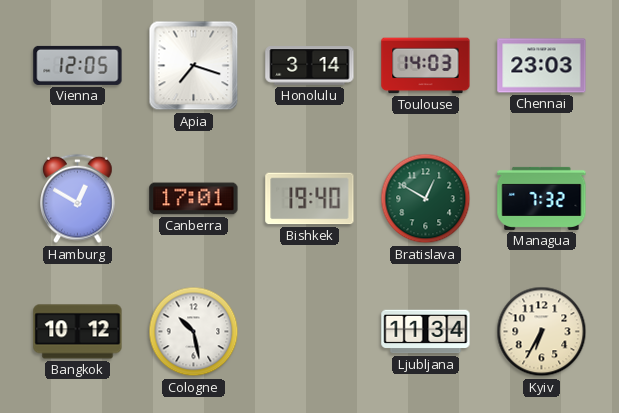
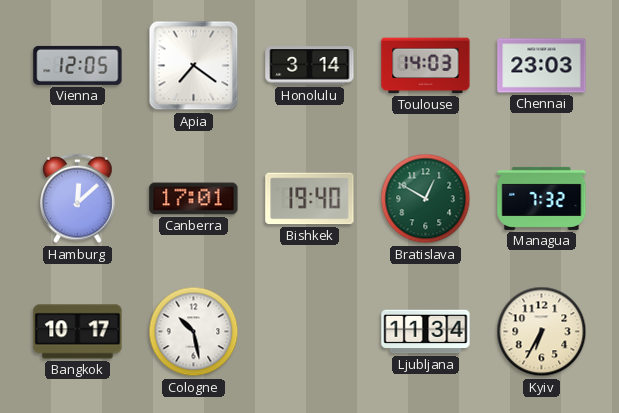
Apia: 7:18 -> 7:21
Hamburg: 12:50 -> 12:08
Bangkok: 10:12 -> 10:17
